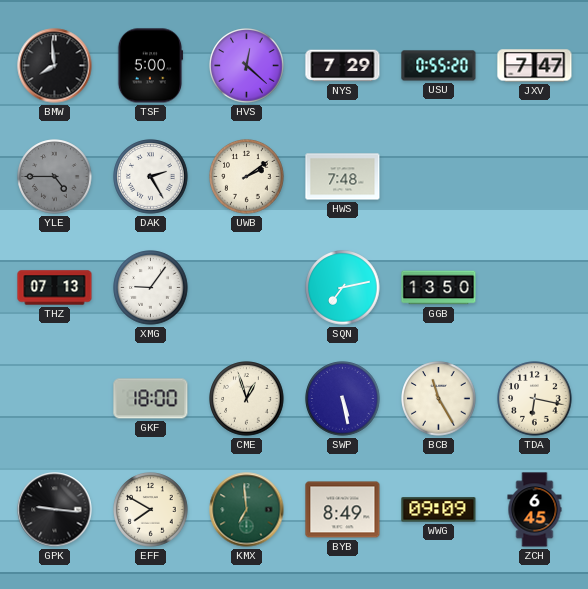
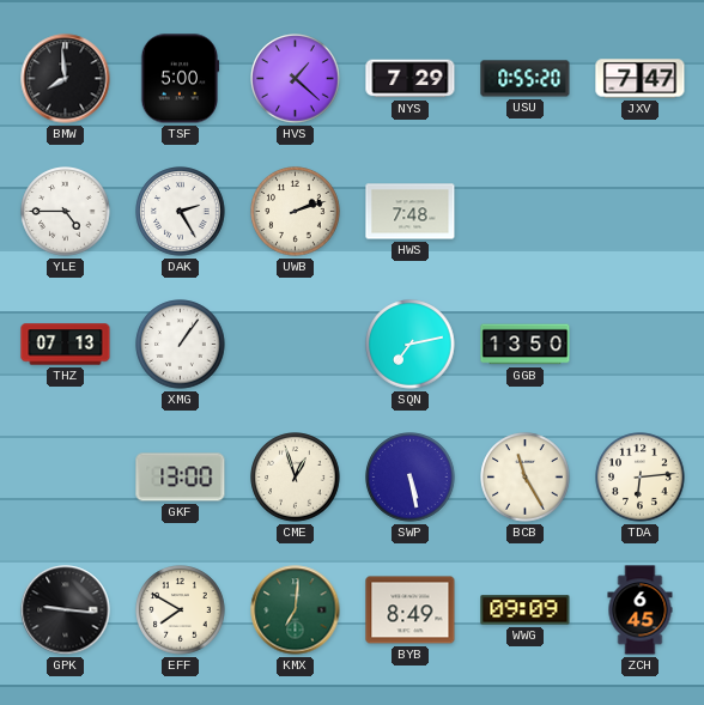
HVS: 12:22 -> 1:22
YLE dial: grey -> white
UWB: 2:09 -> 2:12
XMG: 9:06 -> 1:06
GKF: 18:00 -> 13:00
TDA: 6:17 -> 6:14
KMX: 6:59 -> 7:01
